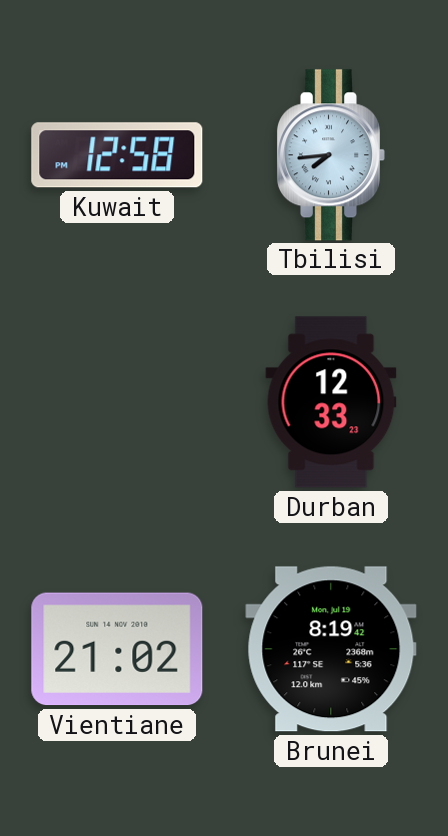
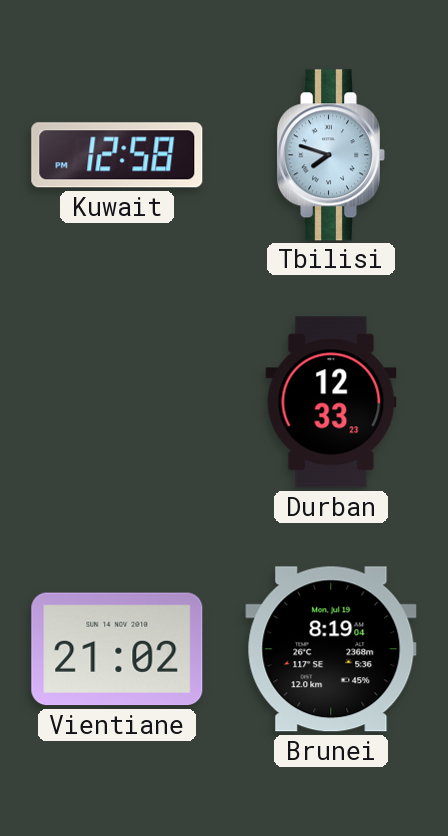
Tbilisi: 7:44 -> 7:48
Brunei: 8:19:42 -> 8:19:04
